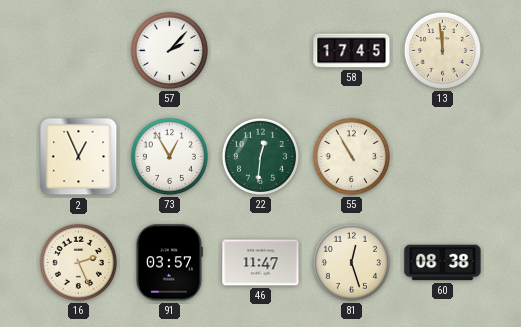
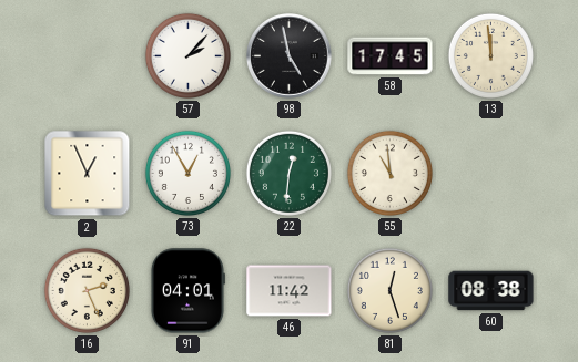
98: none -> 4:58
55: 10:55 -> 10:59
91: 03:57 -> 04:01
46: 11:47 -> 11:42
